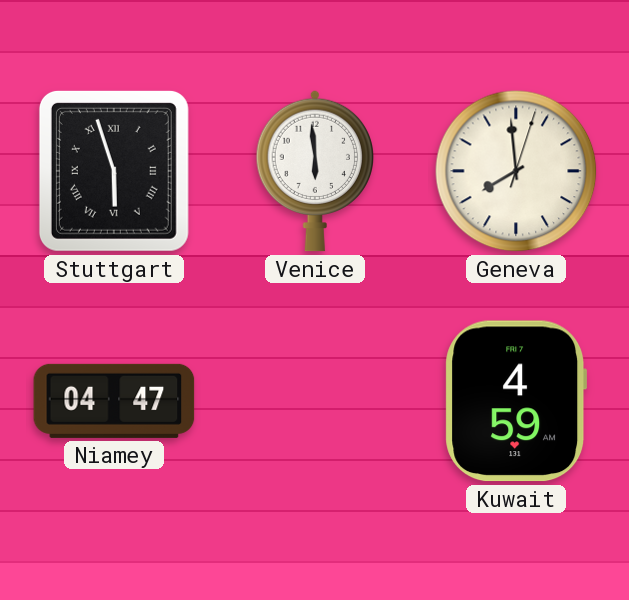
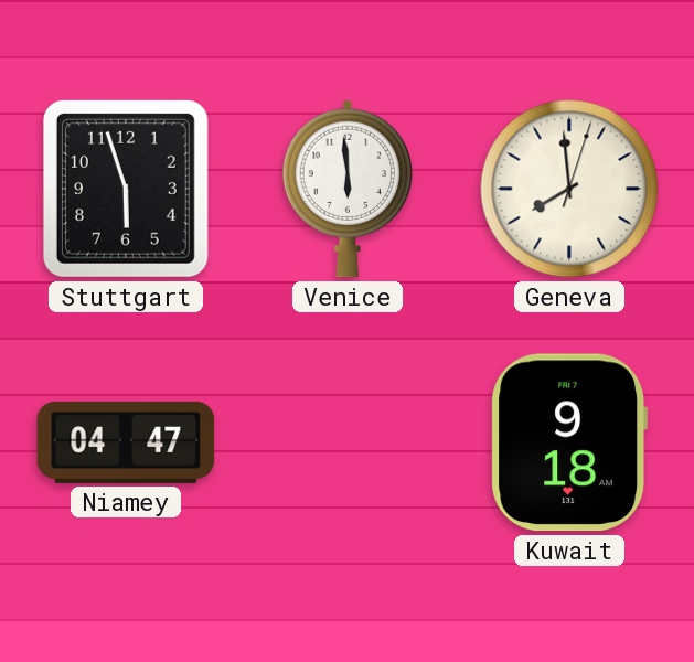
Stuttgart numerals: Roman -> Arabic
Kuwait: 4:59 -> 9:18
